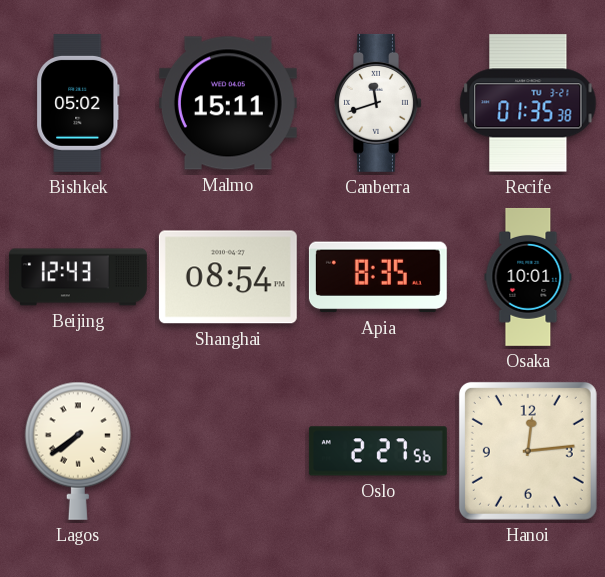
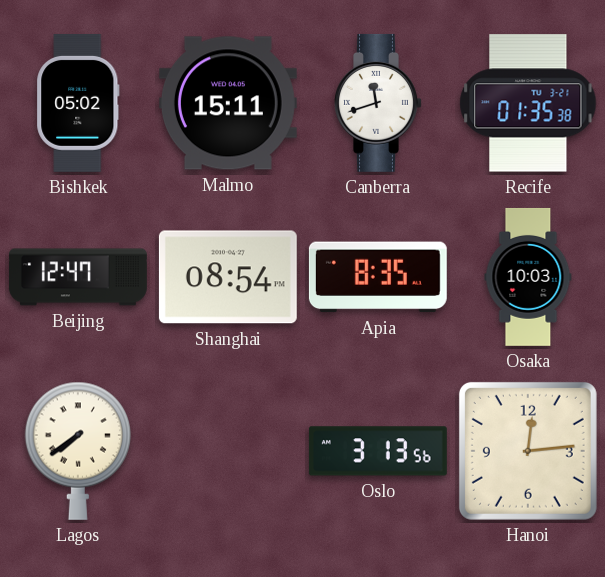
Beijing: 12:43 -> 12:47
Osaka: 10:01 -> 10:03
Oslo: 2:27 -> 3:13
